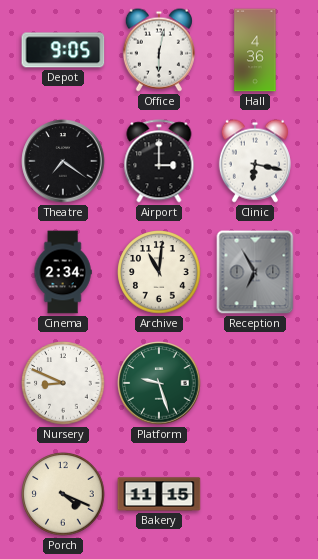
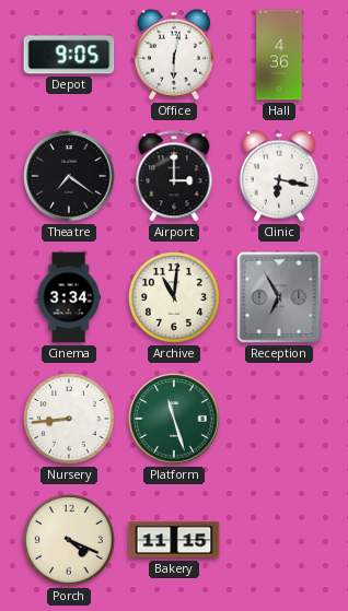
Cinema: 2:34 -> 3:34
Nursery: 8:49 -> 8:44
Platform: 9:27 -> 11:27
